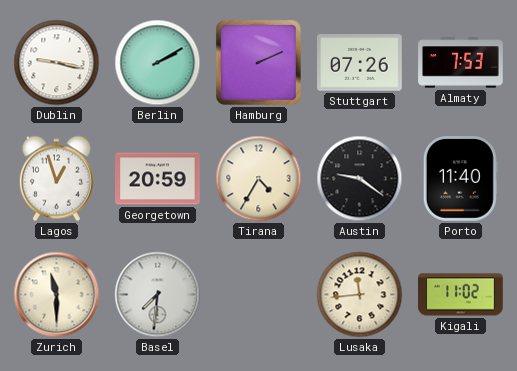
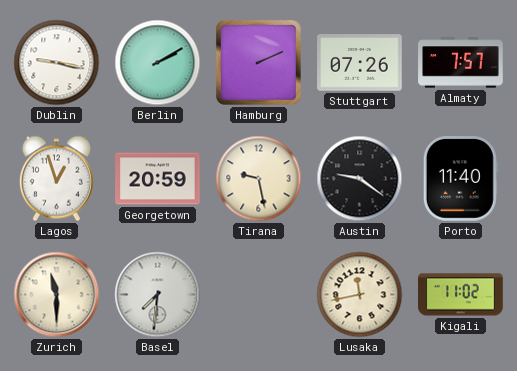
Almaty: 7:53 -> 7:57
Tirana: 4:35 -> 9:28
Lusaka: 11:44 -> 11:43
